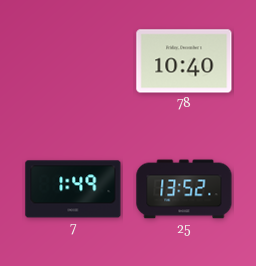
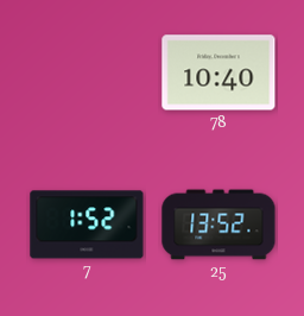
7: 1:49 -> 1:52
